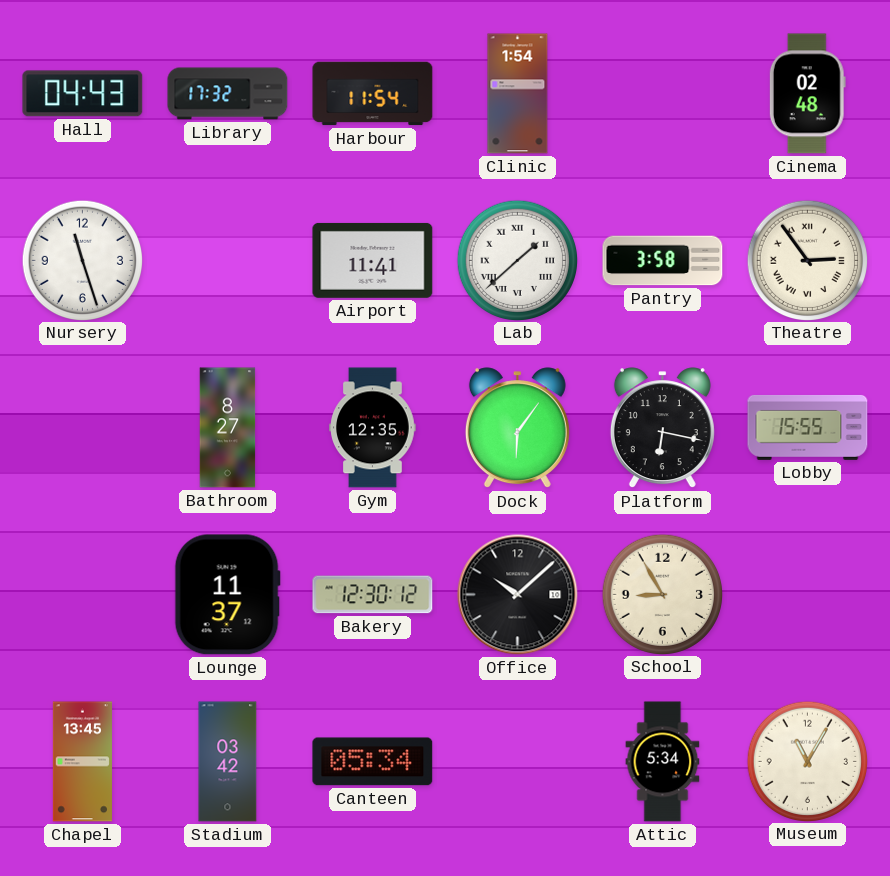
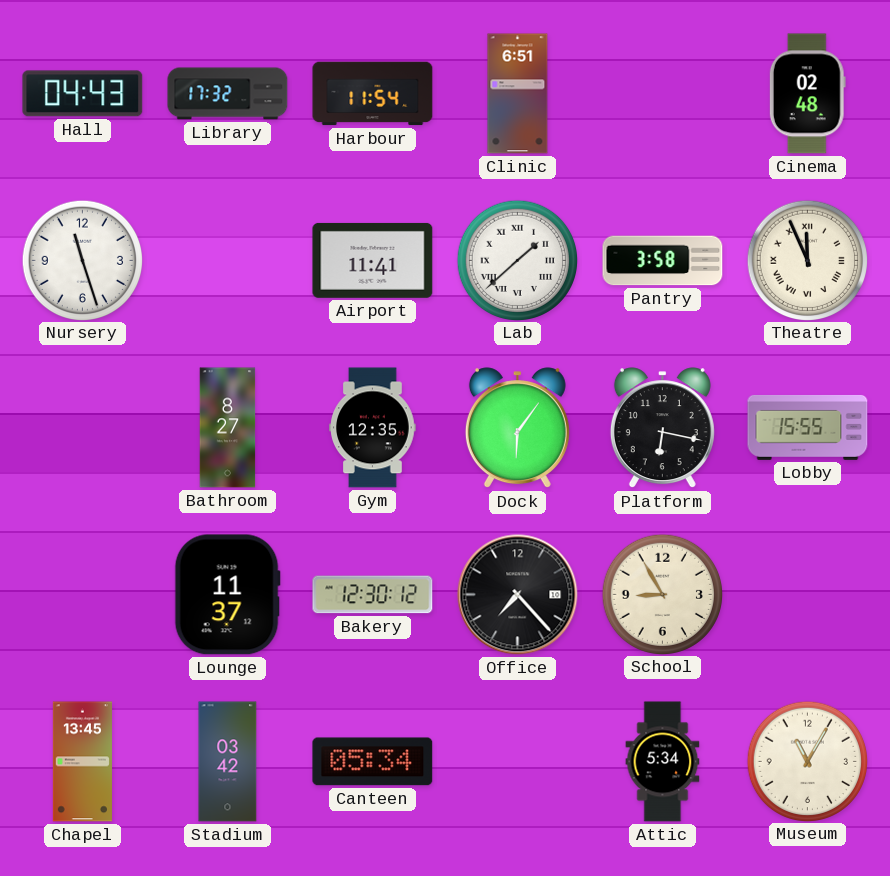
Clinic: 1:54 -> 6:51
Theatre: 2:54 -> 11:56
Office: 10:08 -> 7:23
